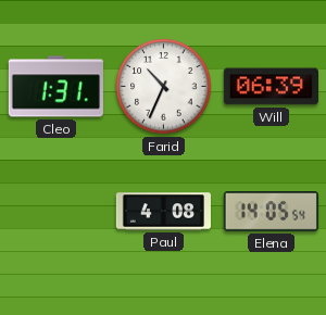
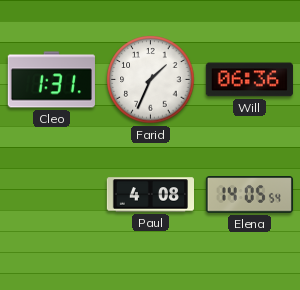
Farid: 10:34 -> 1:34
Will: 06:39 -> 06:36
